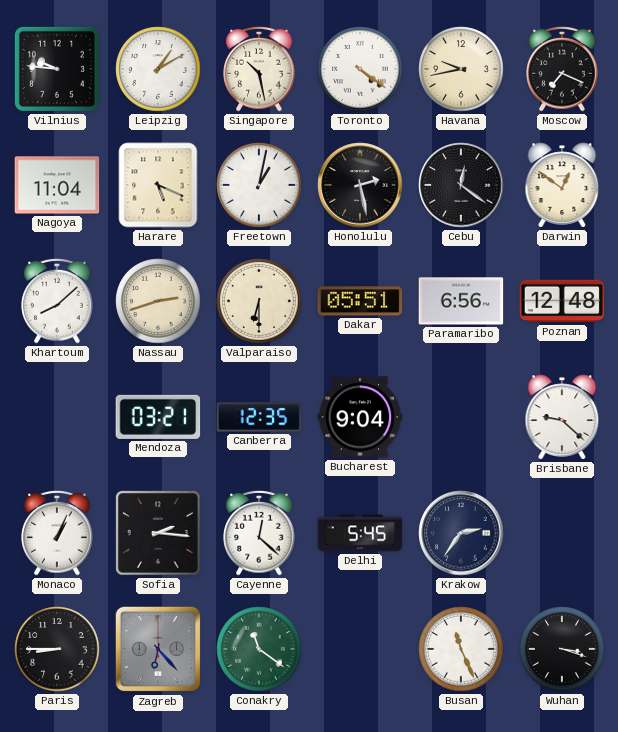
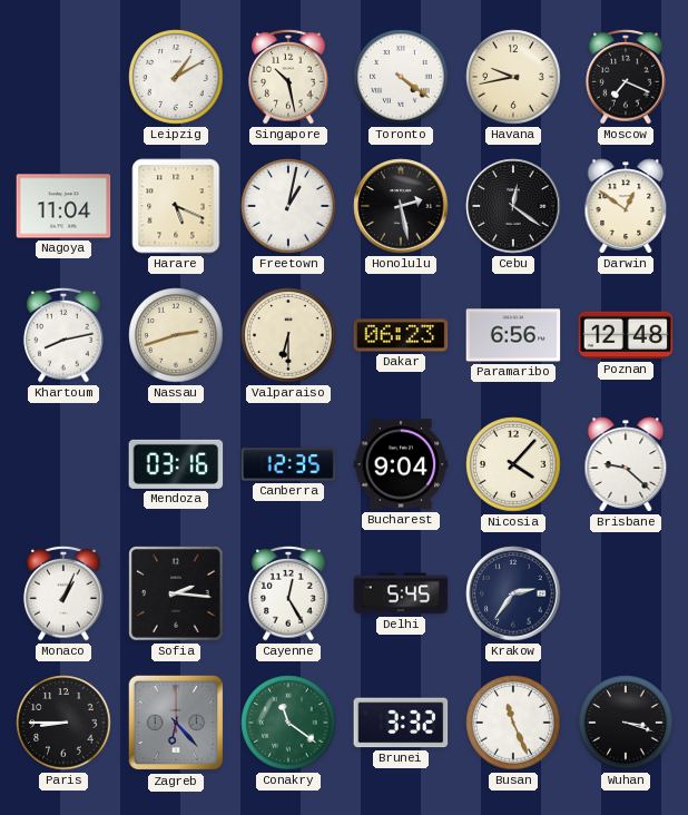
Vilnius: 9:46 -> none
Khartoum: 8:08 -> 8:13
Dakar: 05:51 -> 06:23
Mendoza: 03:21 -> 03:16
Nicosia: none -> 4:07
Cayenne: 12:22 -> 12:25
Brunei: none -> 3:32
